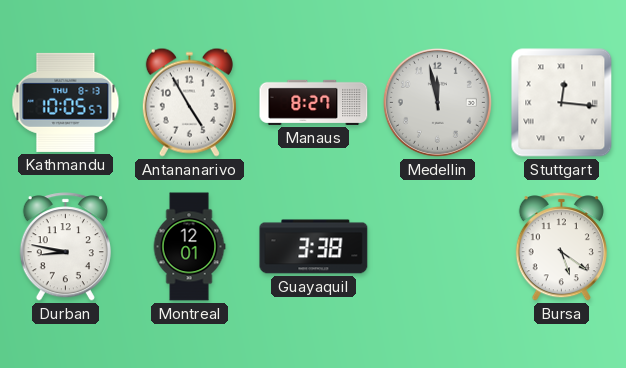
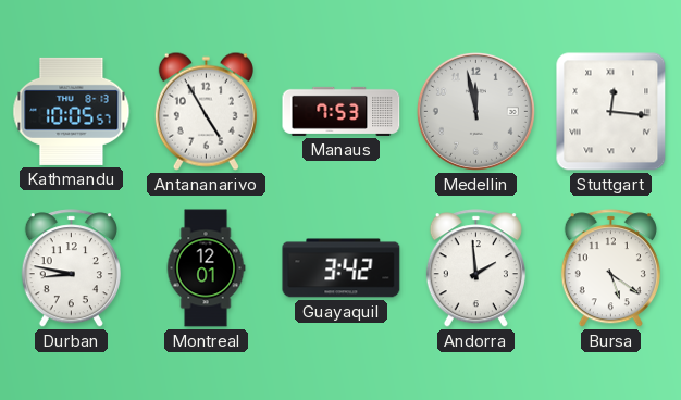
Manaus: 8:27 -> 7:53
Guayaquil: 3:38 -> 3:42
Andorra: none -> 1:59
